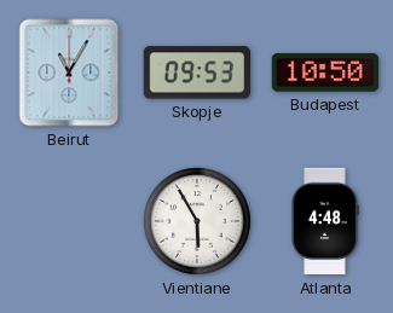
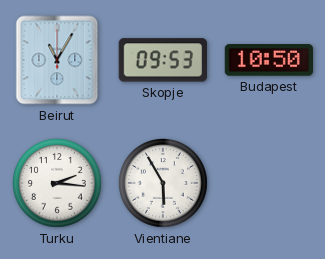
Turku: none -> 2:16
Atlanta: 4:48 -> none
